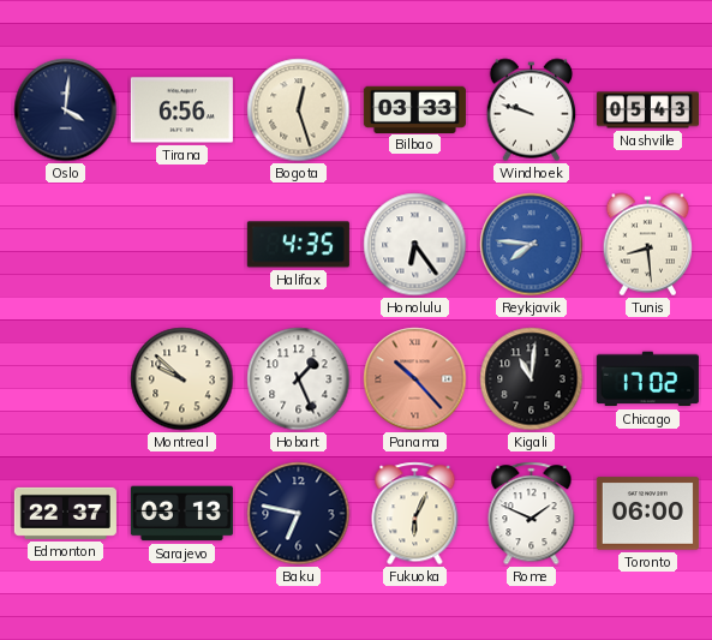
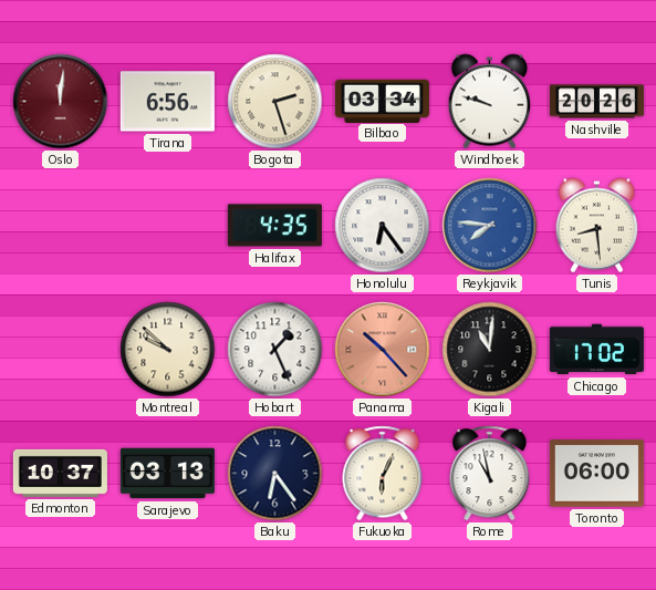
Oslo: 4:01 -> 12:01
Oslo dial: navy -> burgundy
Bogota: 12:27 -> 2:27
Bilbao: 03:33 -> 03:34
Nashville: 05:43 -> 20:26
Edmonton: 22:37 -> 10:37
Baku: 6:47 -> 6:24
Rome: 1:49 -> 10:58
